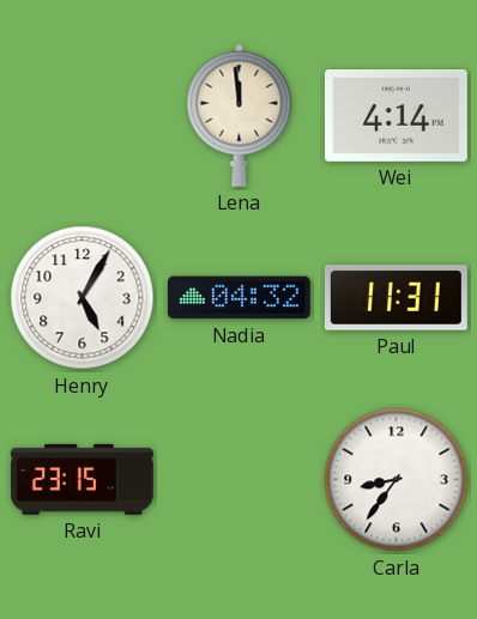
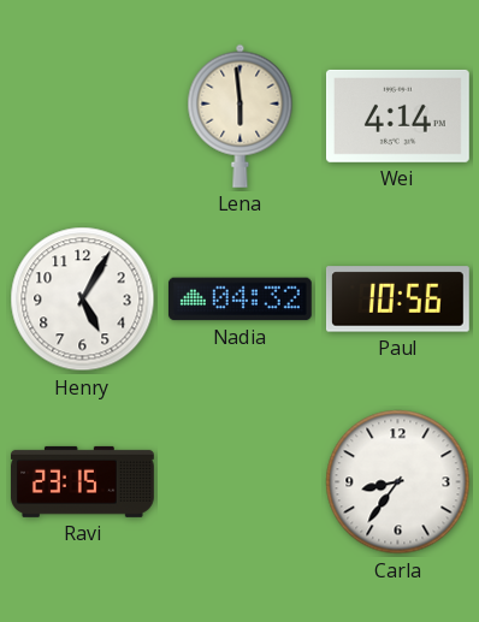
Lena: 11:59 -> 5:59
Paul: 11:31 -> 10:56
